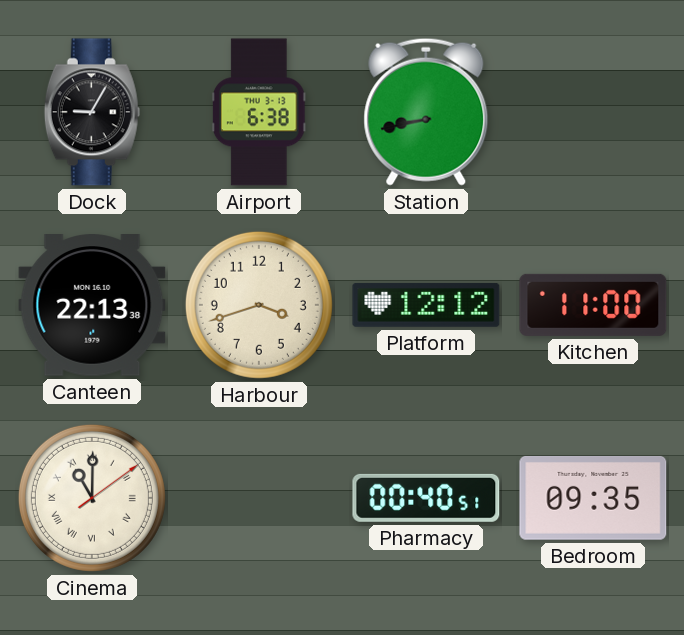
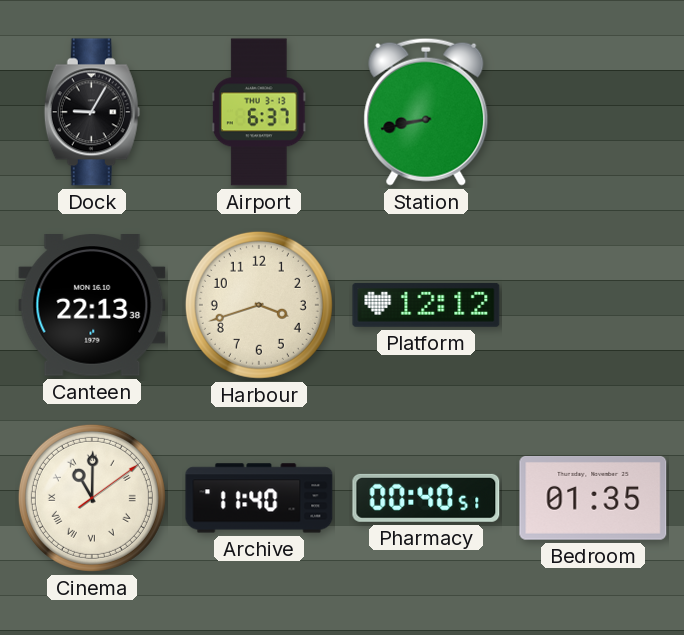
Airport: 6:38 -> 6:37
Kitchen: 11:00 -> none
Archive: none -> 11:40
Bedroom: 09:35 -> 01:35
